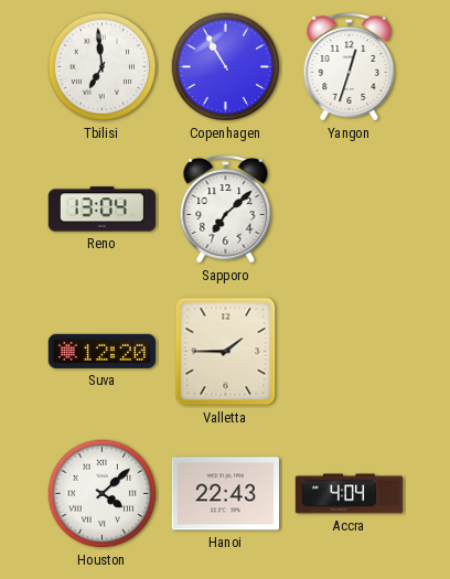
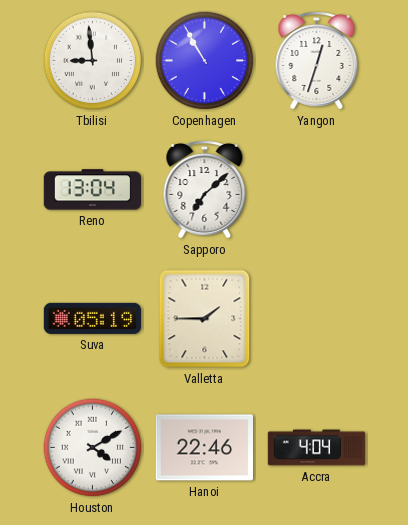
Tbilisi: 6:59 -> 8:59
Suva: 12:20 -> 05:19
Houston: 4:08 -> 4:10
Hanoi: 22:43 -> 22:46
